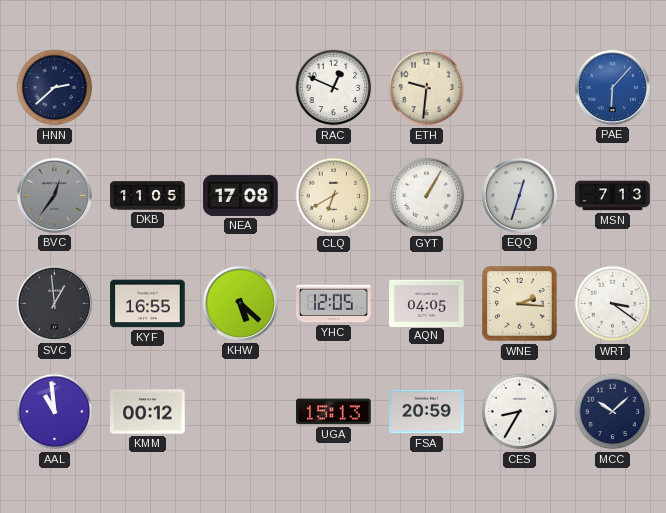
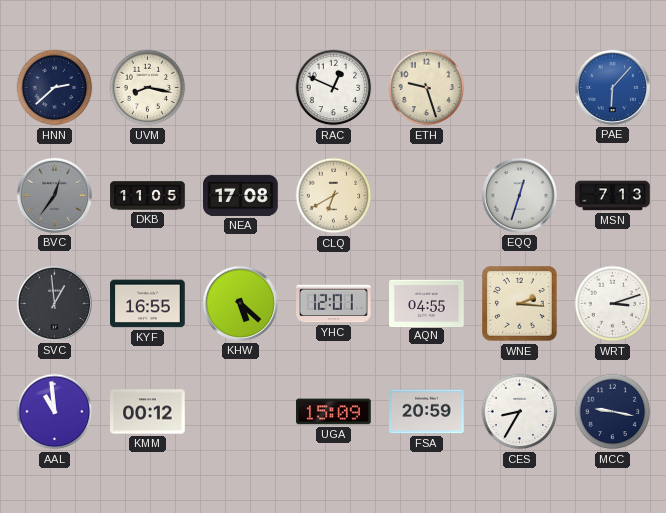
UVM: none -> 8:17
ETH: 9:31 -> 9:27
GYT: 1:05 -> none
YHC: 12:05 -> 12:01
AQN: 04:05 -> 04:55
WRT: 3:21 -> 3:12
UGA: 15:13 -> 15:09
MCC: 10:08 -> 9:17
